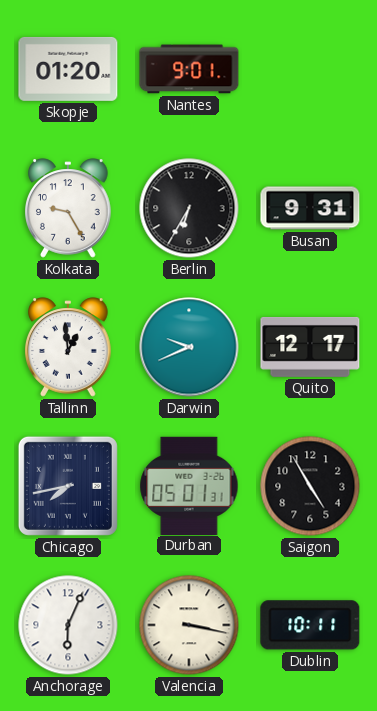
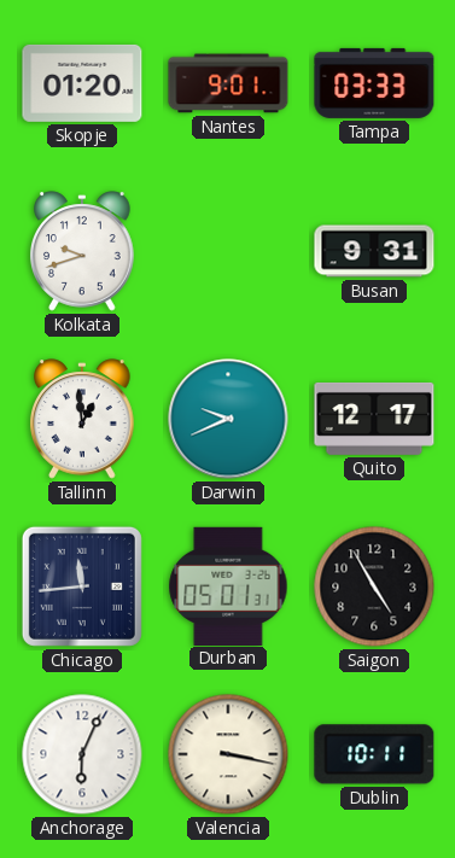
Tampa: none -> 03:33
Kolkata: 9:25 -> 9:42
Berlin: 6:35 -> none
Chicago: 7:43 -> 11:44
